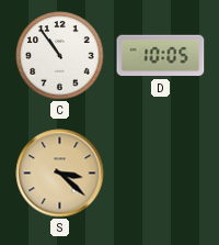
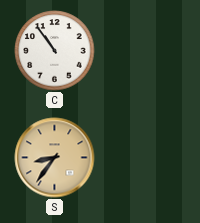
D: 10:05 -> none
S: 3:22 -> 8:36
